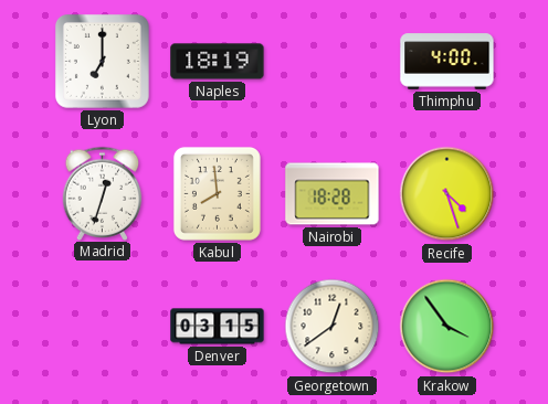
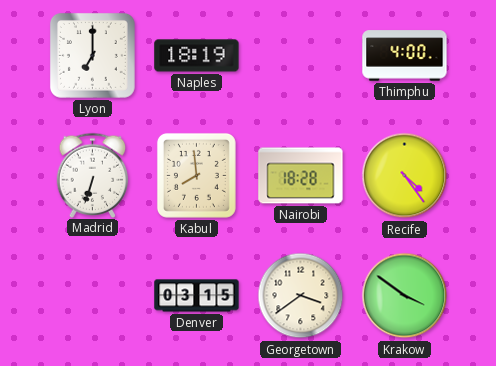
Madrid: 12:33 -> 6:33
Recife: 4:27 -> 4:24
Georgetown: 12:39 -> 3:39
Krakow: 3:54 -> 3:51
